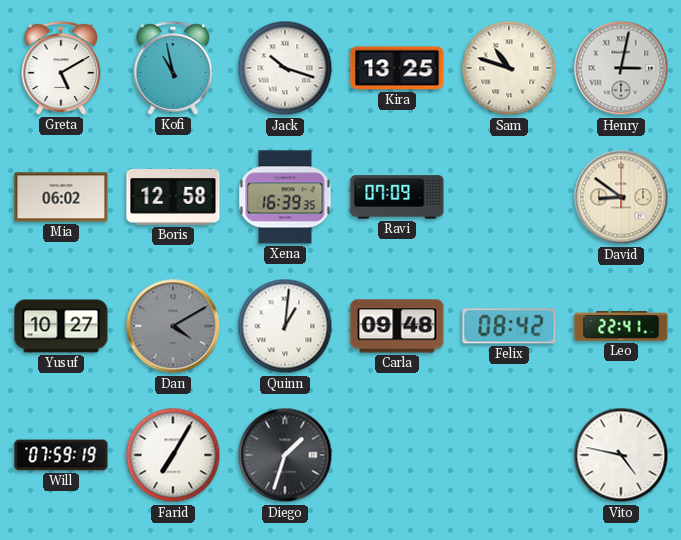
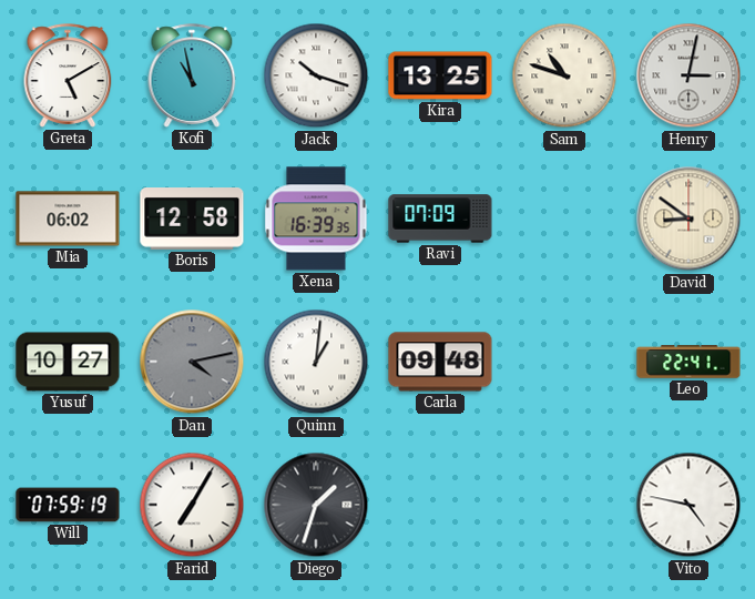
Dan: 4:10 -> 4:13
Felix: 08:42 -> none
